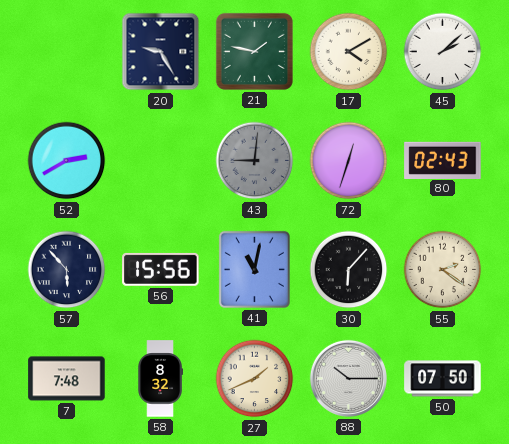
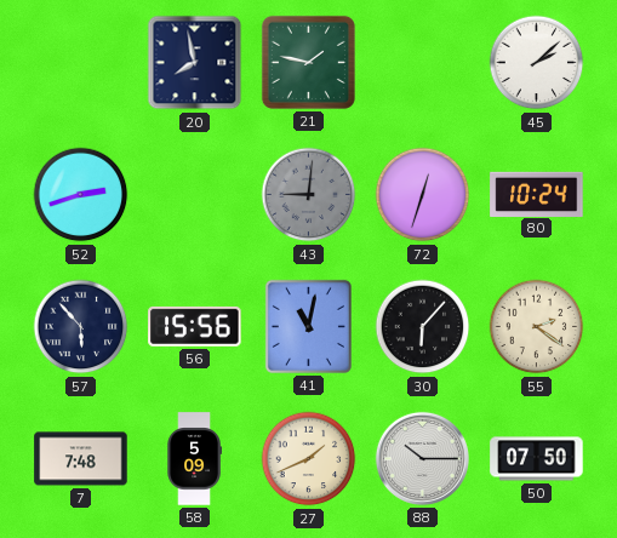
20: 9:25 -> 7:58
17: 4:10 -> none
52: 2:40 -> 2:42
80: 02:43 -> 10:24
58: 8:32 -> 5:09
